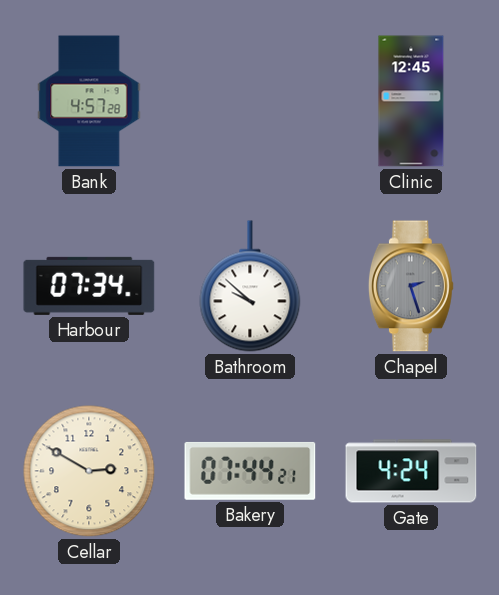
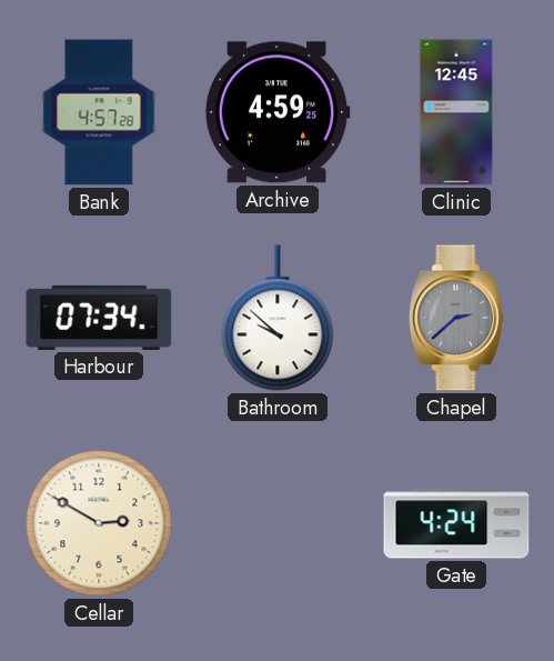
Archive: none -> 4:59
Chapel: 2:27 -> 2:38
Bakery: 07:44 -> none
